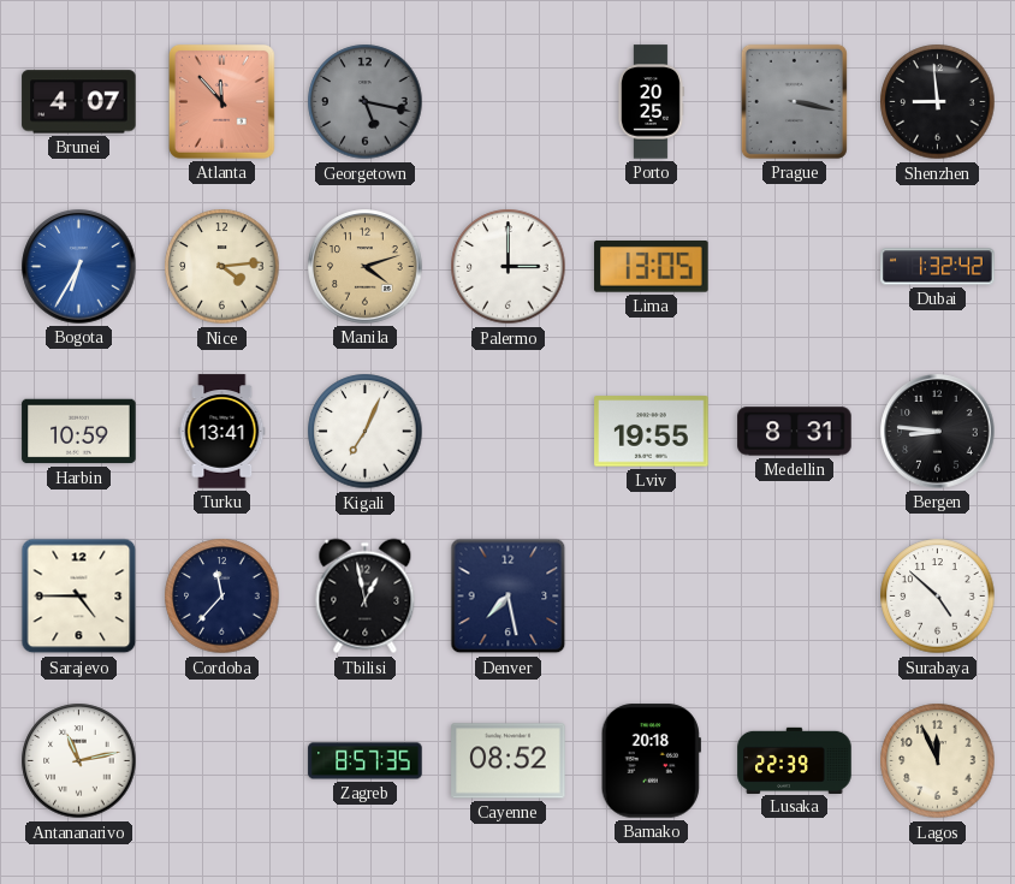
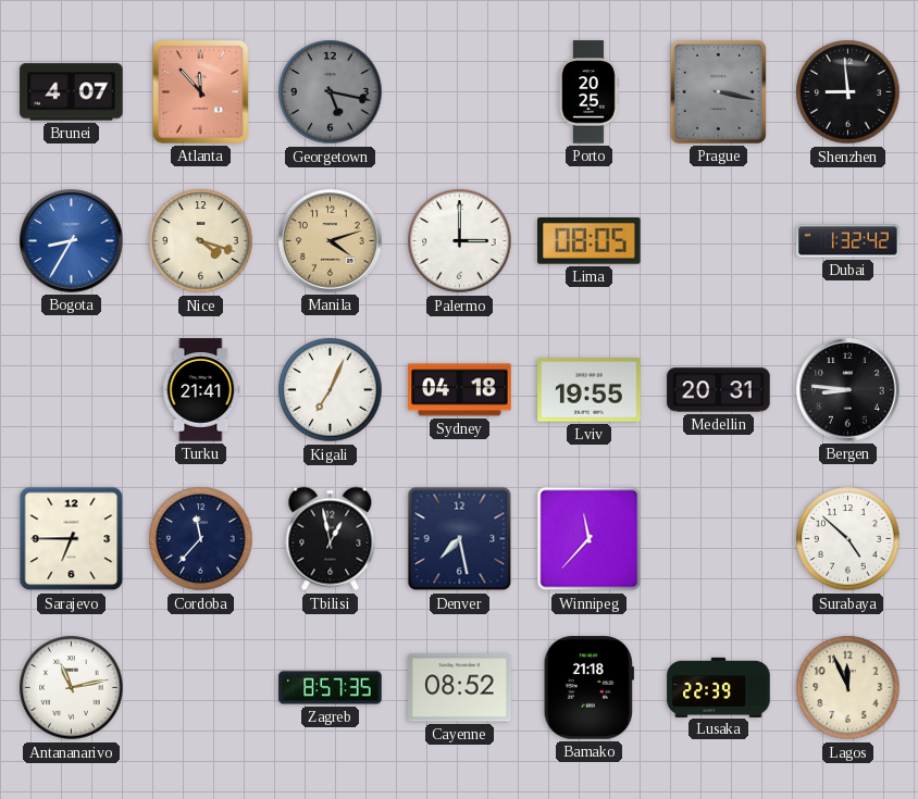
Bogota: 6:35 -> 8:35
Nice: 4:14 -> 4:18
Lima: 13:05 -> 08:05
Harbin: 10:59 -> none
Turku: 13:41 -> 21:41
Sydney: none -> 04:18
Medellin: 8:31 -> 20:31
Sarajevo: 4:45 -> 6:45
Winnipeg: none -> 11:37
Bamako: 20:18 -> 21:18
